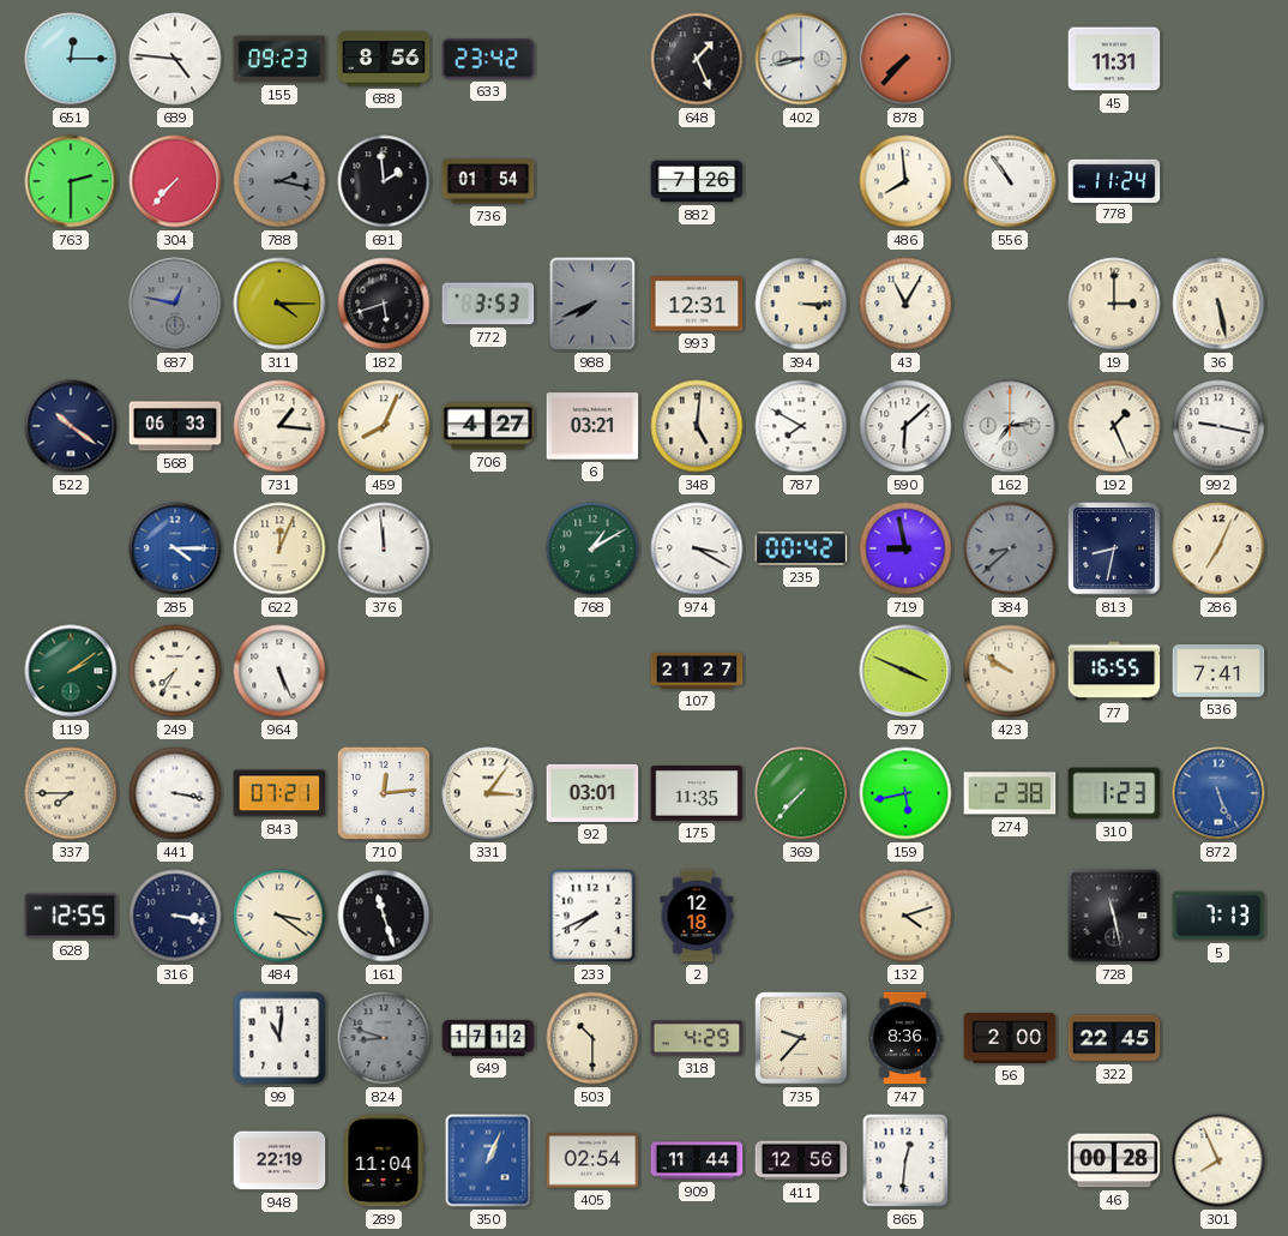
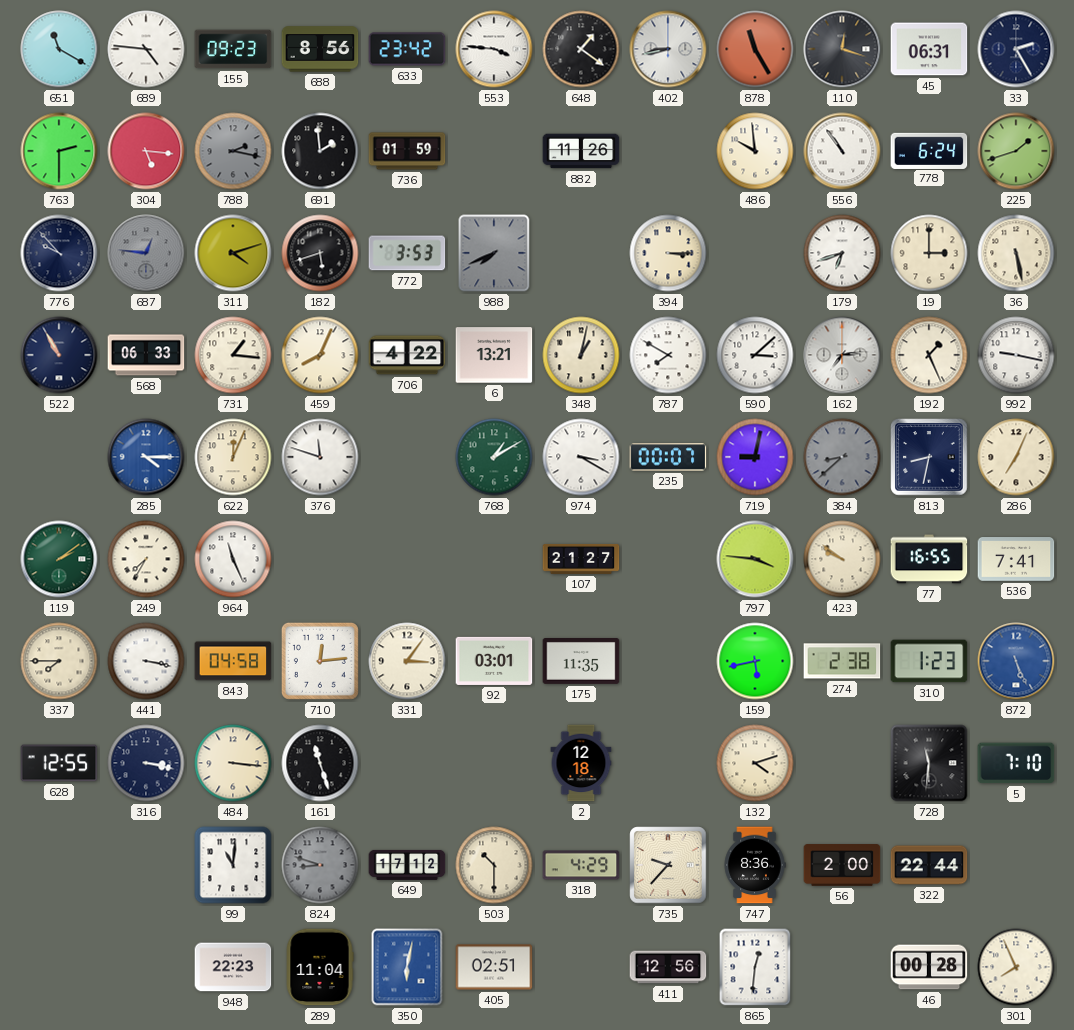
651: 12:15 -> 11:20
553: none -> 3:46
648: 1:26 -> 1:21
878: 7:37 -> 11:25
110: none -> 12:18
45: 11:31 -> 06:31
33: none -> 2:25
304: 7:37 -> 5:16
736: 01:54 -> 01:59
882: 7:26 -> 11:26
486: 7:59 -> 9:59
778: 11:24 -> 6:24
225: none -> 1:42
776: none -> 9:53
687: 12:47 -> 12:46
311: 4:15 -> 4:12
993: 12:31 -> none
43: 11:05 -> none
179: none -> 6:42
522: 10:21 -> 10:55
706: 4:27 -> 4:22
6: 03:21 -> 13:21
348: 5:01 -> 1:02
590: 6:08 -> 3:08
376: 11:59 -> 11:48
235: 00:42 -> 00:07
719: 8:58 -> 9:02
964: 5:26 -> 11:26
797: 3:49 -> 3:46
843: 07:21 -> 04:58
369: 7:37 -> none
484: 3:21 -> 3:16
233: 7:41 -> none
728: 11:28 -> 11:31
5: 7:13 -> 7:10
322: 22:45 -> 22:44
948: 22:19 -> 22:23
350: 1:04 -> 6:02
405: 02:54 -> 02:51
909: 11:44 -> none
